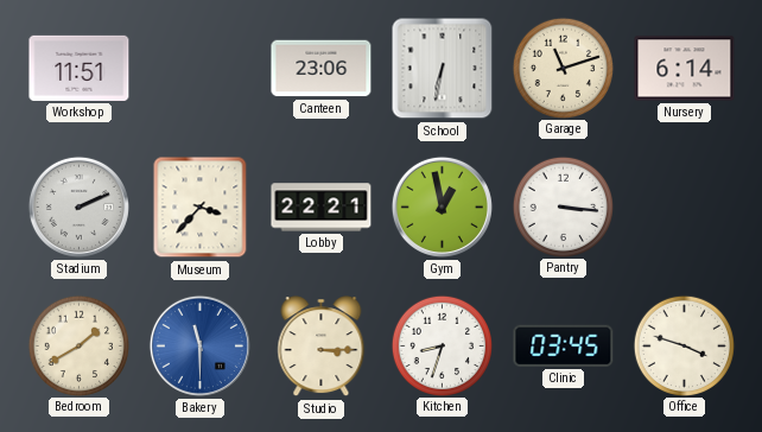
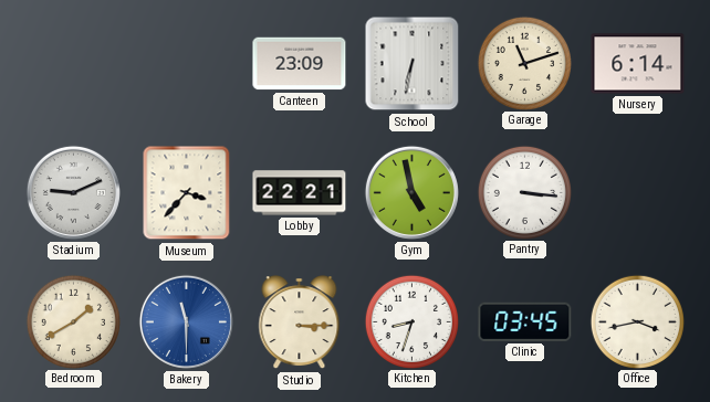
Workshop: 11:51 -> none
Canteen: 23:06 -> 23:09
Stadium: 2:11 -> 9:11
Gym: 12:58 -> 4:58
Office: 3:48 -> 3:43
